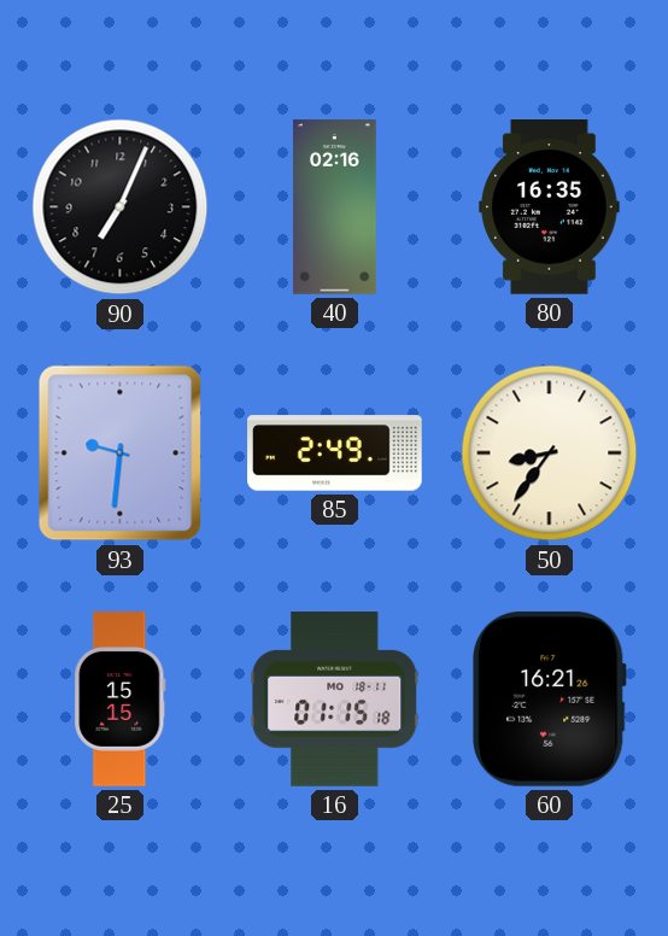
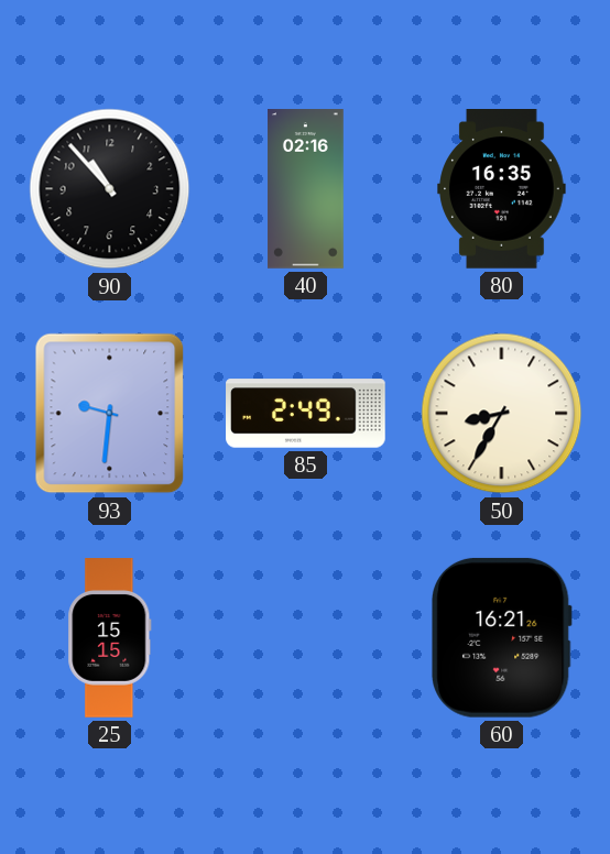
90: 7:04 -> 10:53
50: 8:36 -> 8:35
16: 01:15 -> none
